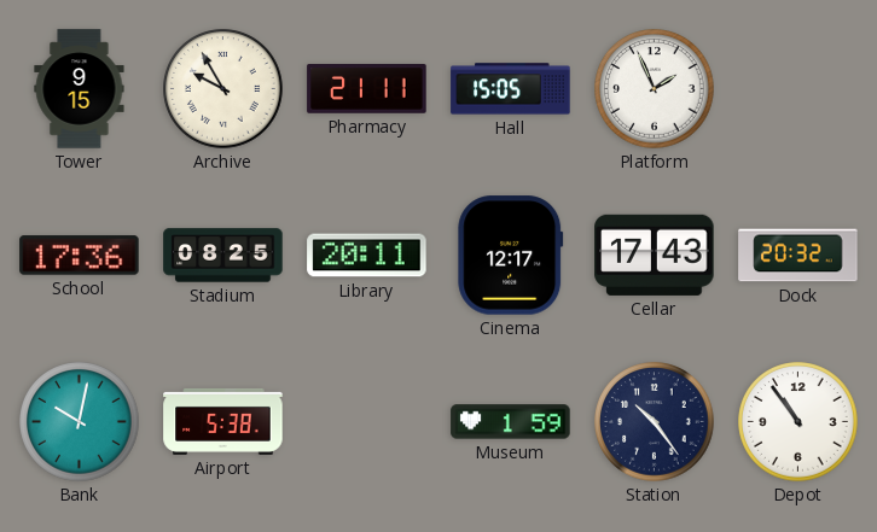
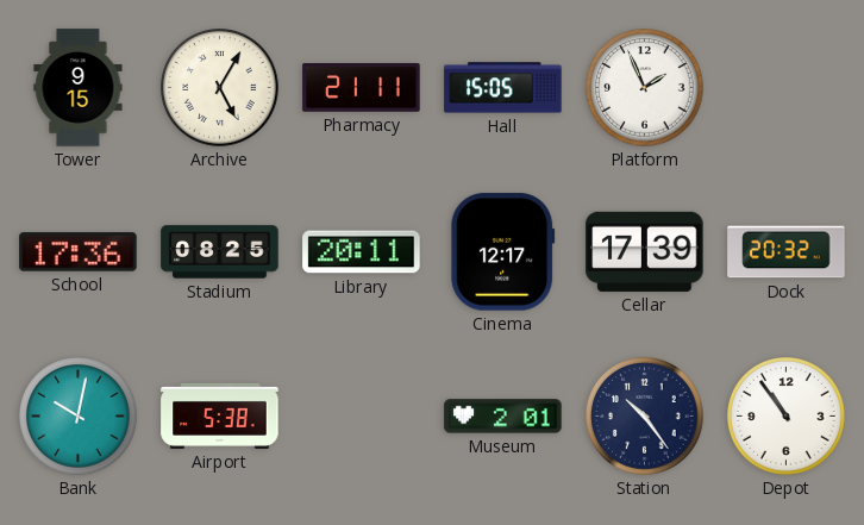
Archive: 9:55 -> 5:05
Cellar: 17:43 -> 17:39
Museum: 1:59 -> 2:01
